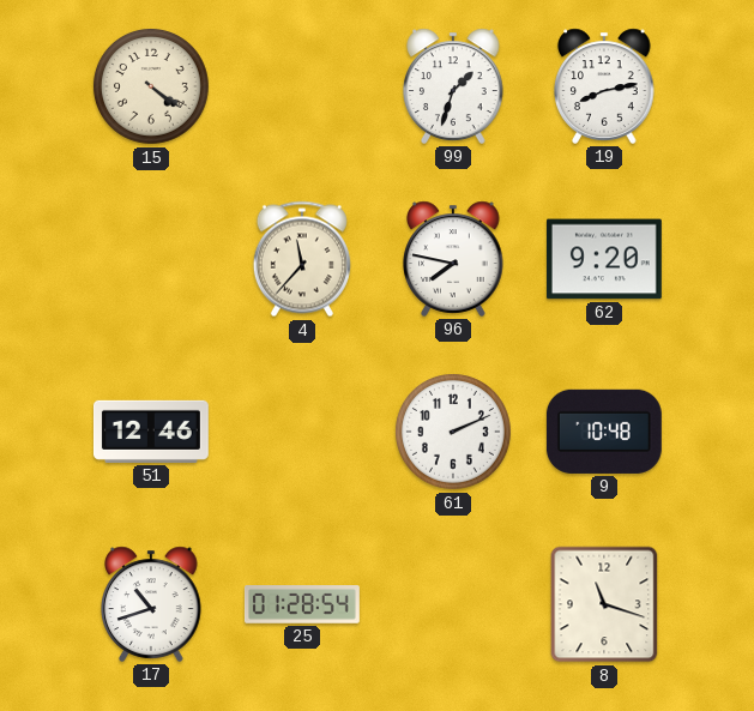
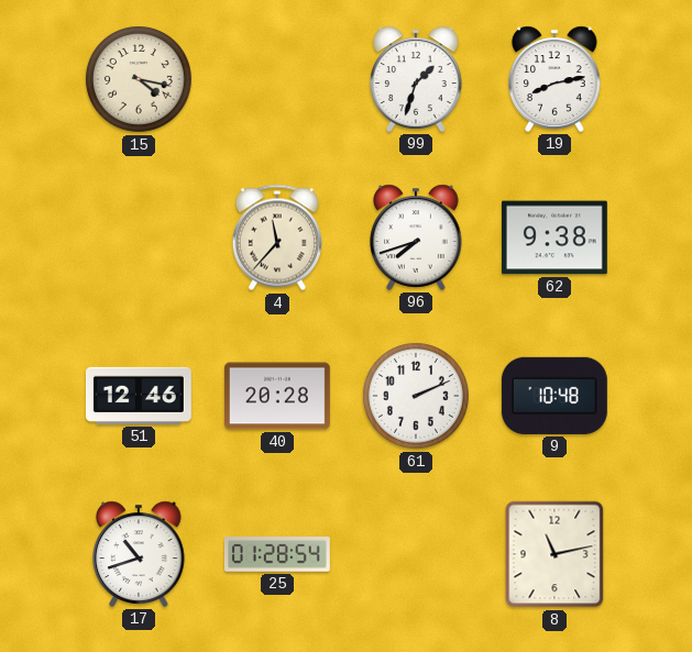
15: 4:21 -> 4:17
96: 7:47 -> 7:42
62: 9:20 -> 9:38
40: none -> 20:28
8: 11:18 -> 11:13
